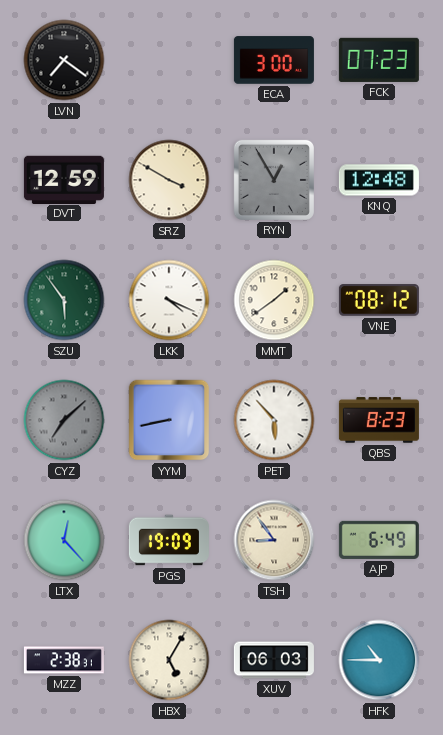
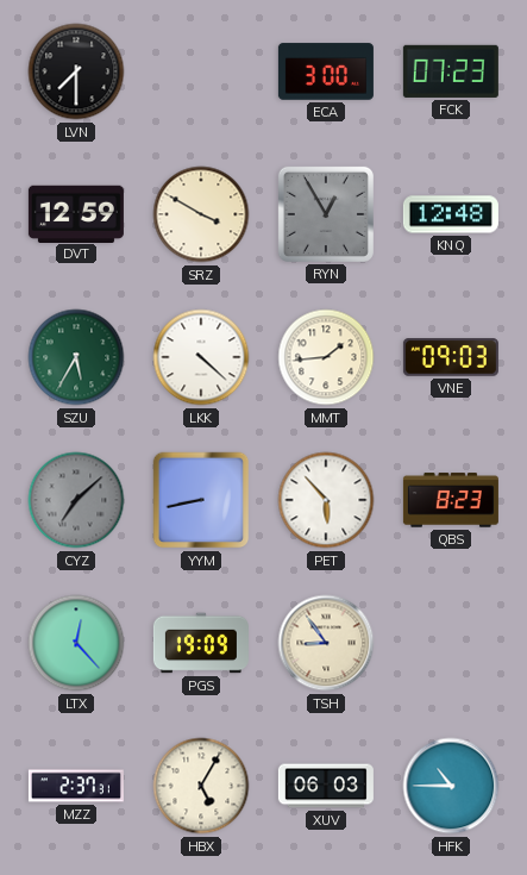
LVN: 7:21 -> 7:30
SZU: 5:54 -> 5:35
LKK: 4:19 -> 4:22
MMT: 1:39 -> 1:44
VNE: 08:12 -> 09:03
AJP: 6:49 -> none
MZZ: 2:38 -> 2:37
